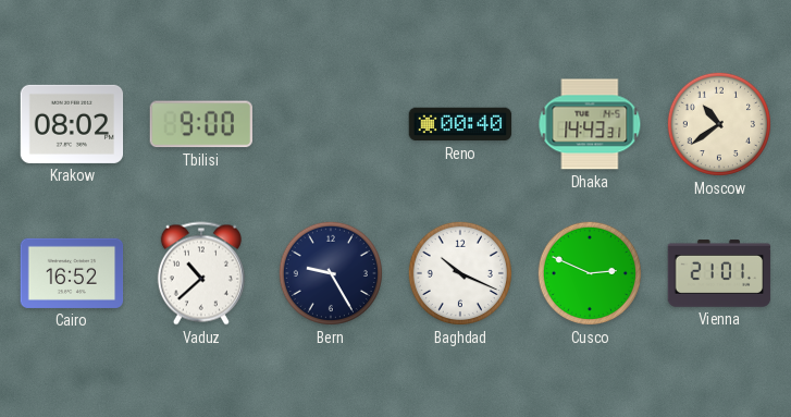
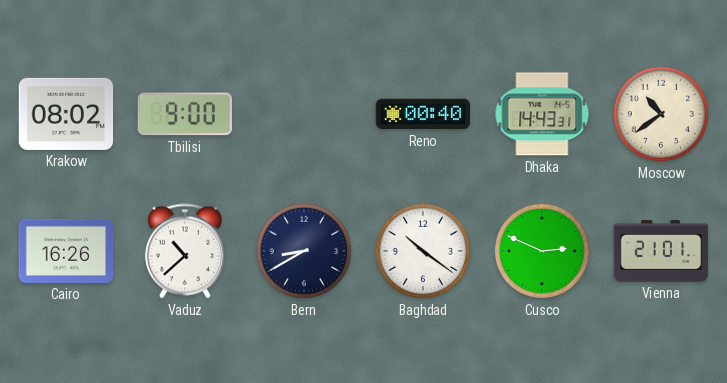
Cairo: 16:52 -> 16:26
Bern: 9:25 -> 8:40
Baghdad: 10:19 -> 10:21
